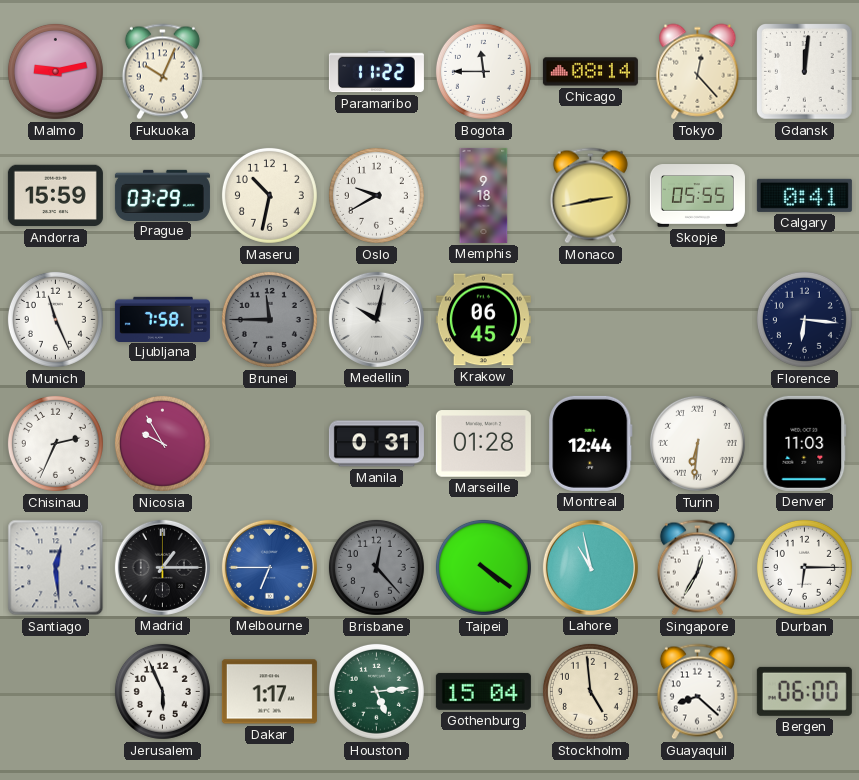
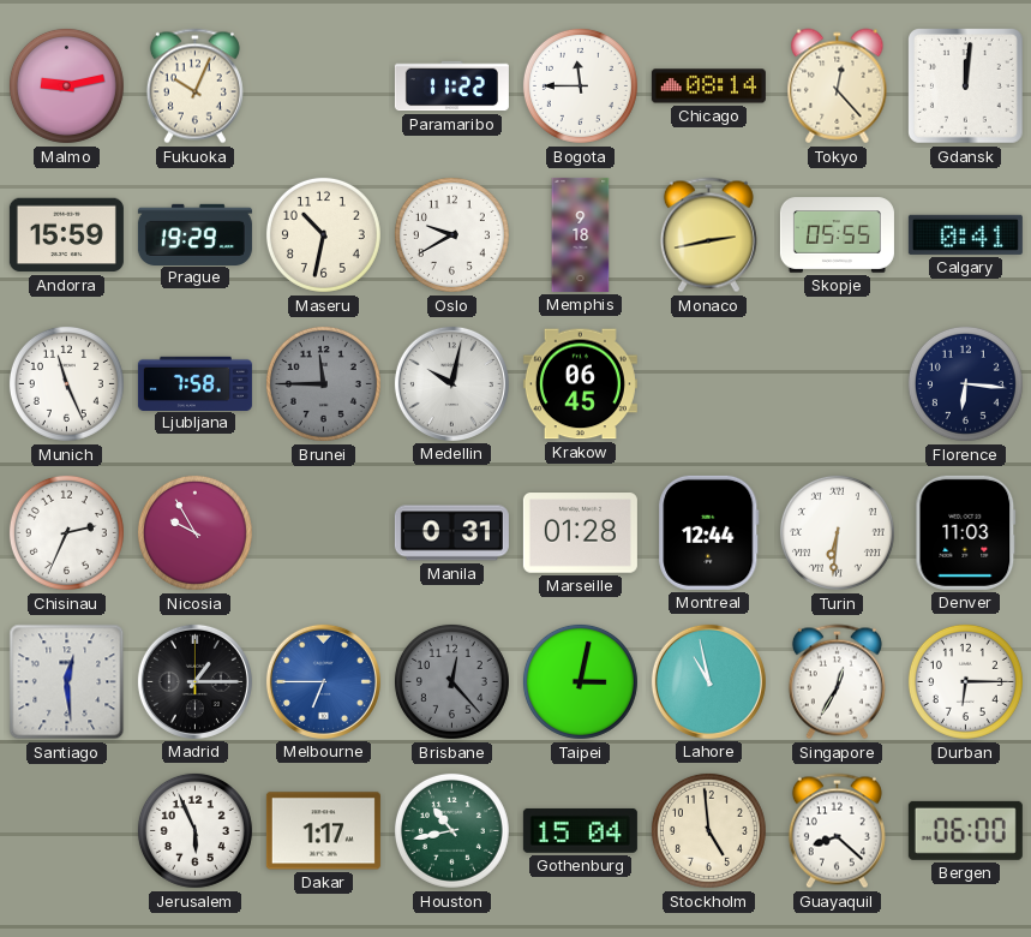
Prague: 03:29 -> 19:29
Taipei: 4:21 -> 3:02
Houston: 5:14 -> 10:43
